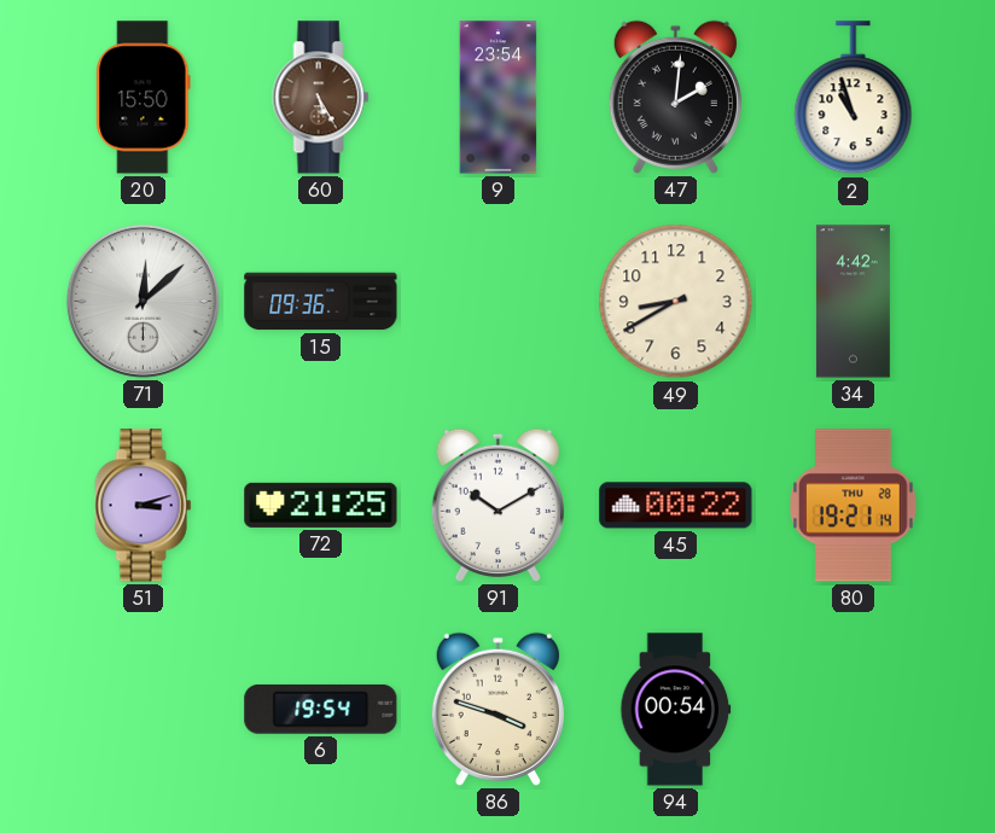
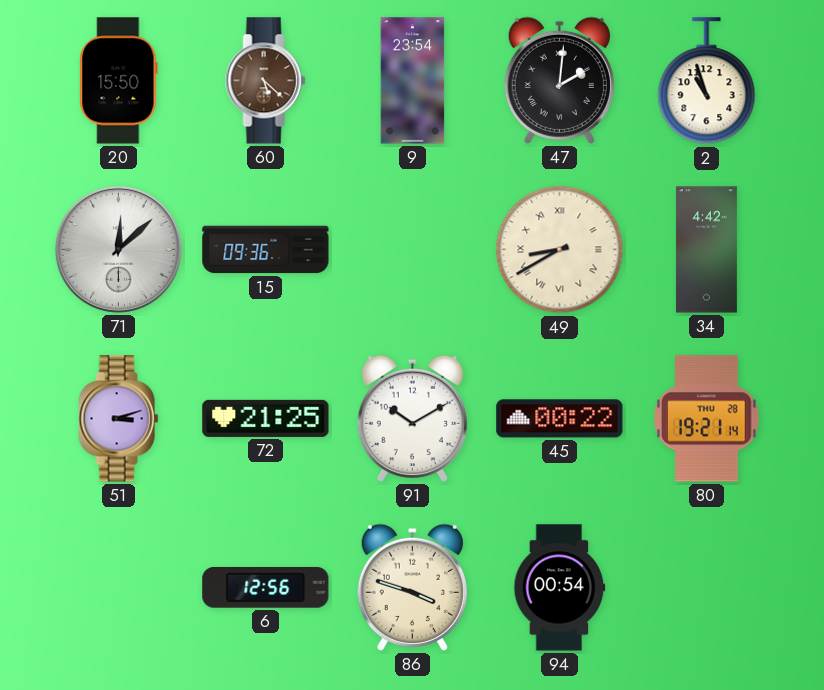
60: 5:25 -> 5:22
49 numerals: Arabic -> Roman
6: 19:54 -> 12:56
